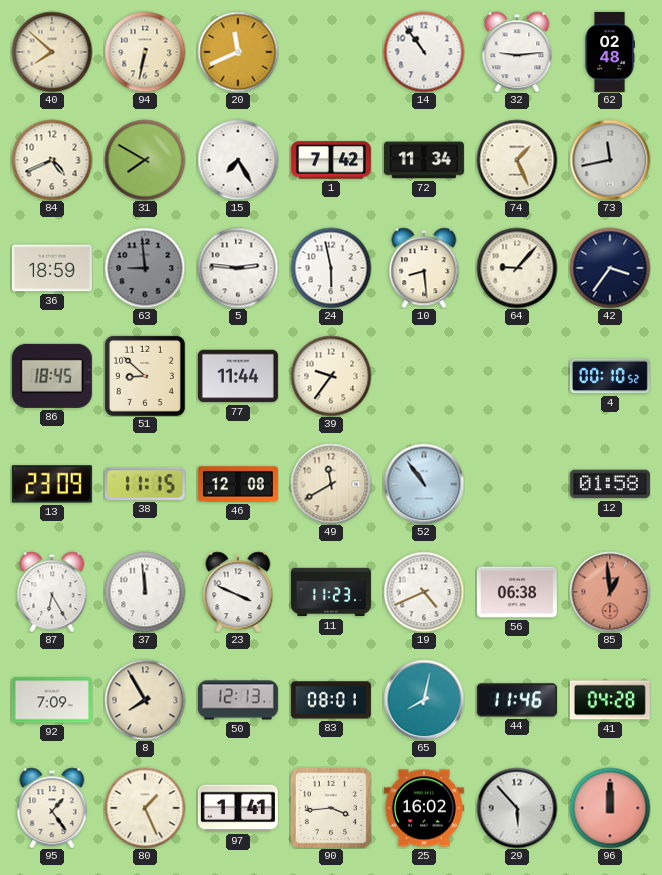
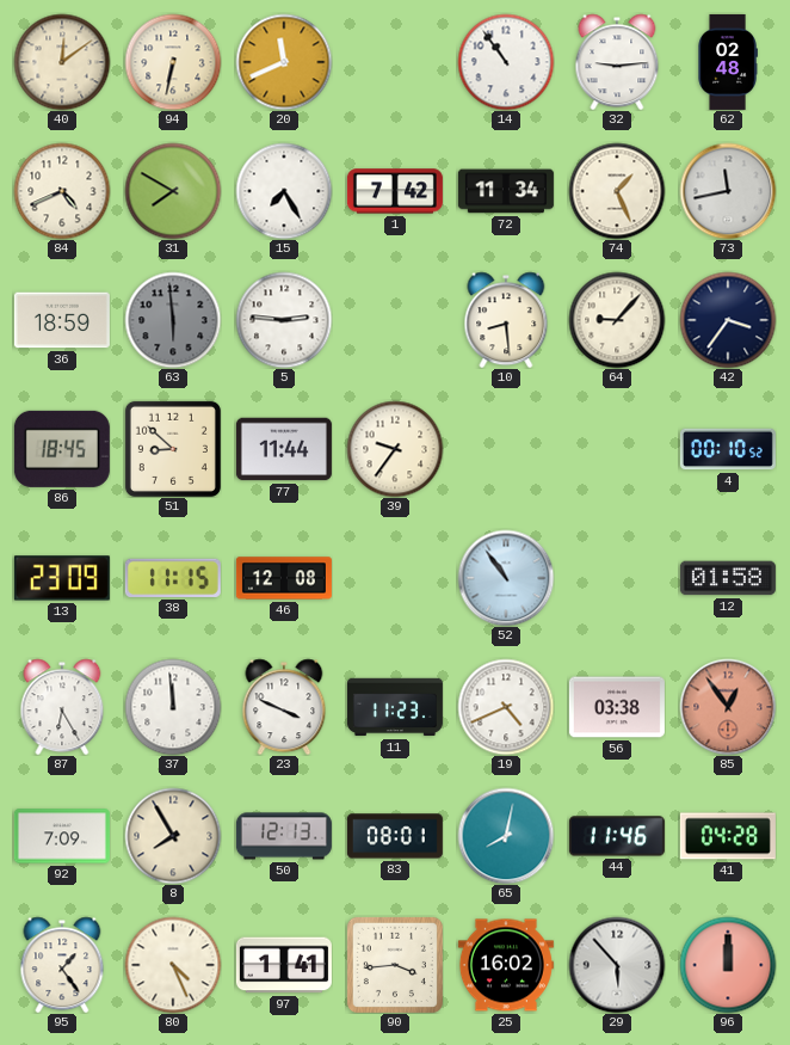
40: 7:52 -> 12:09
63: 8:59 -> 5:59
24: 5:58 -> none
49: 11:40 -> none
56: 06:38 -> 03:38
85: 12:59 -> 12:54
80: 1:26 -> 4:26
